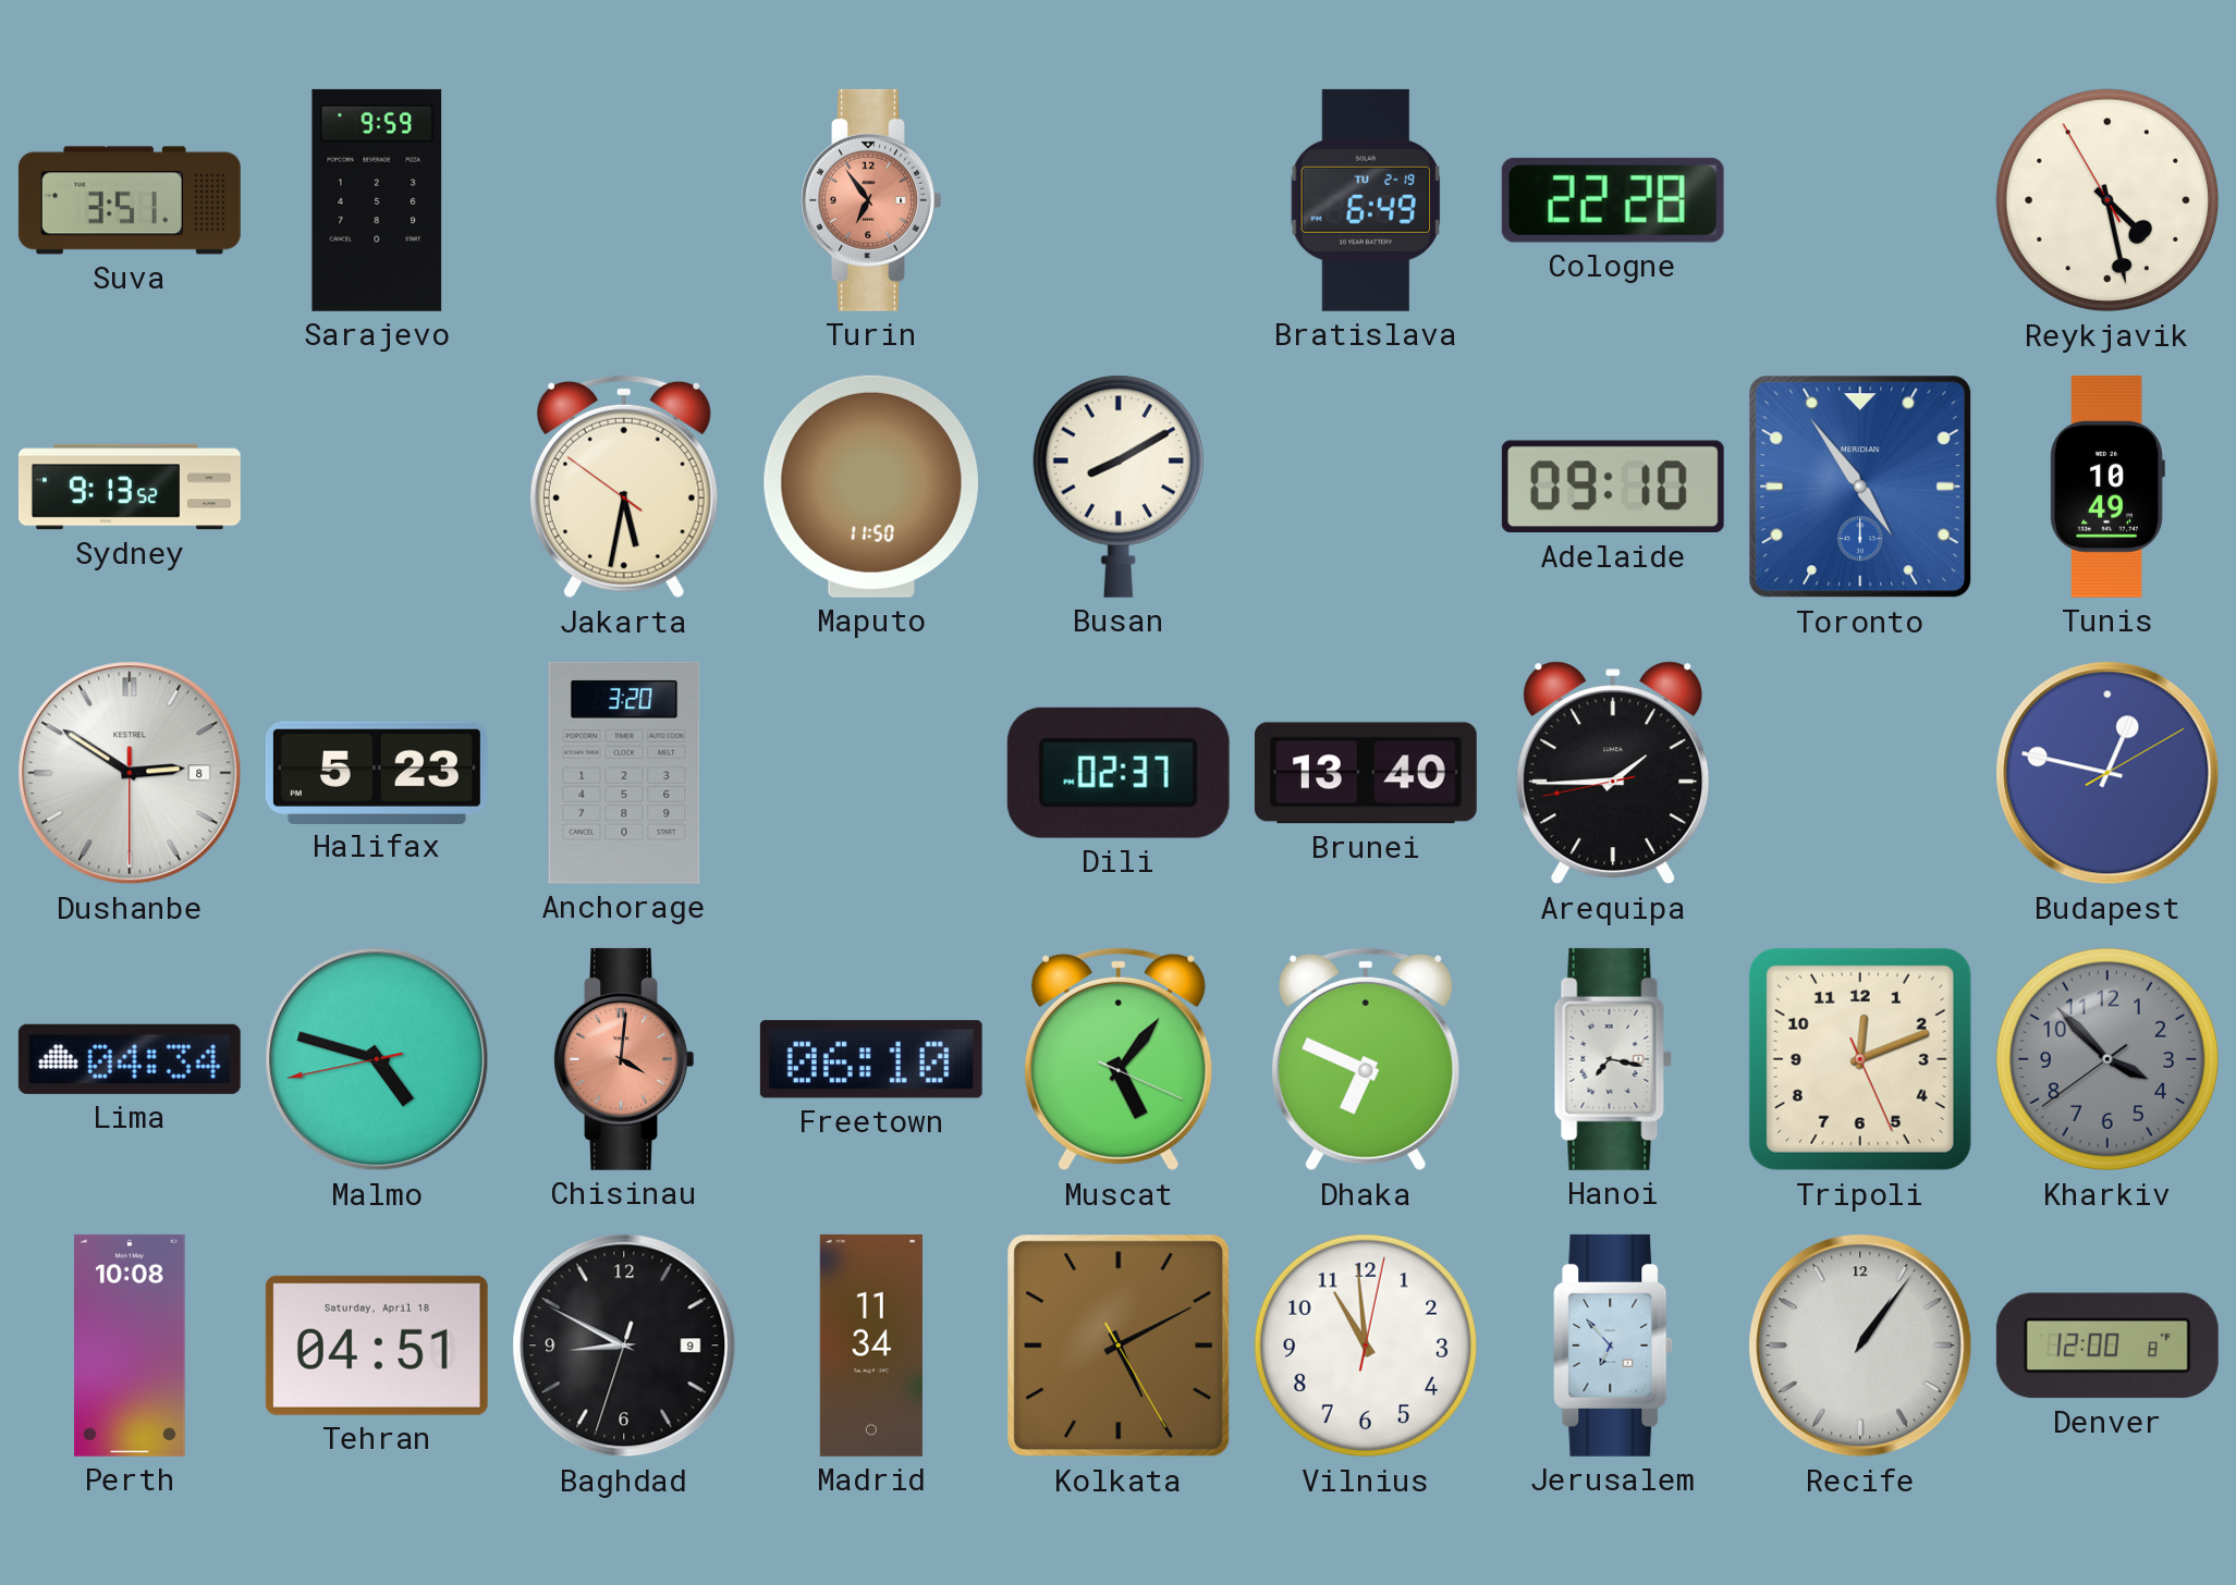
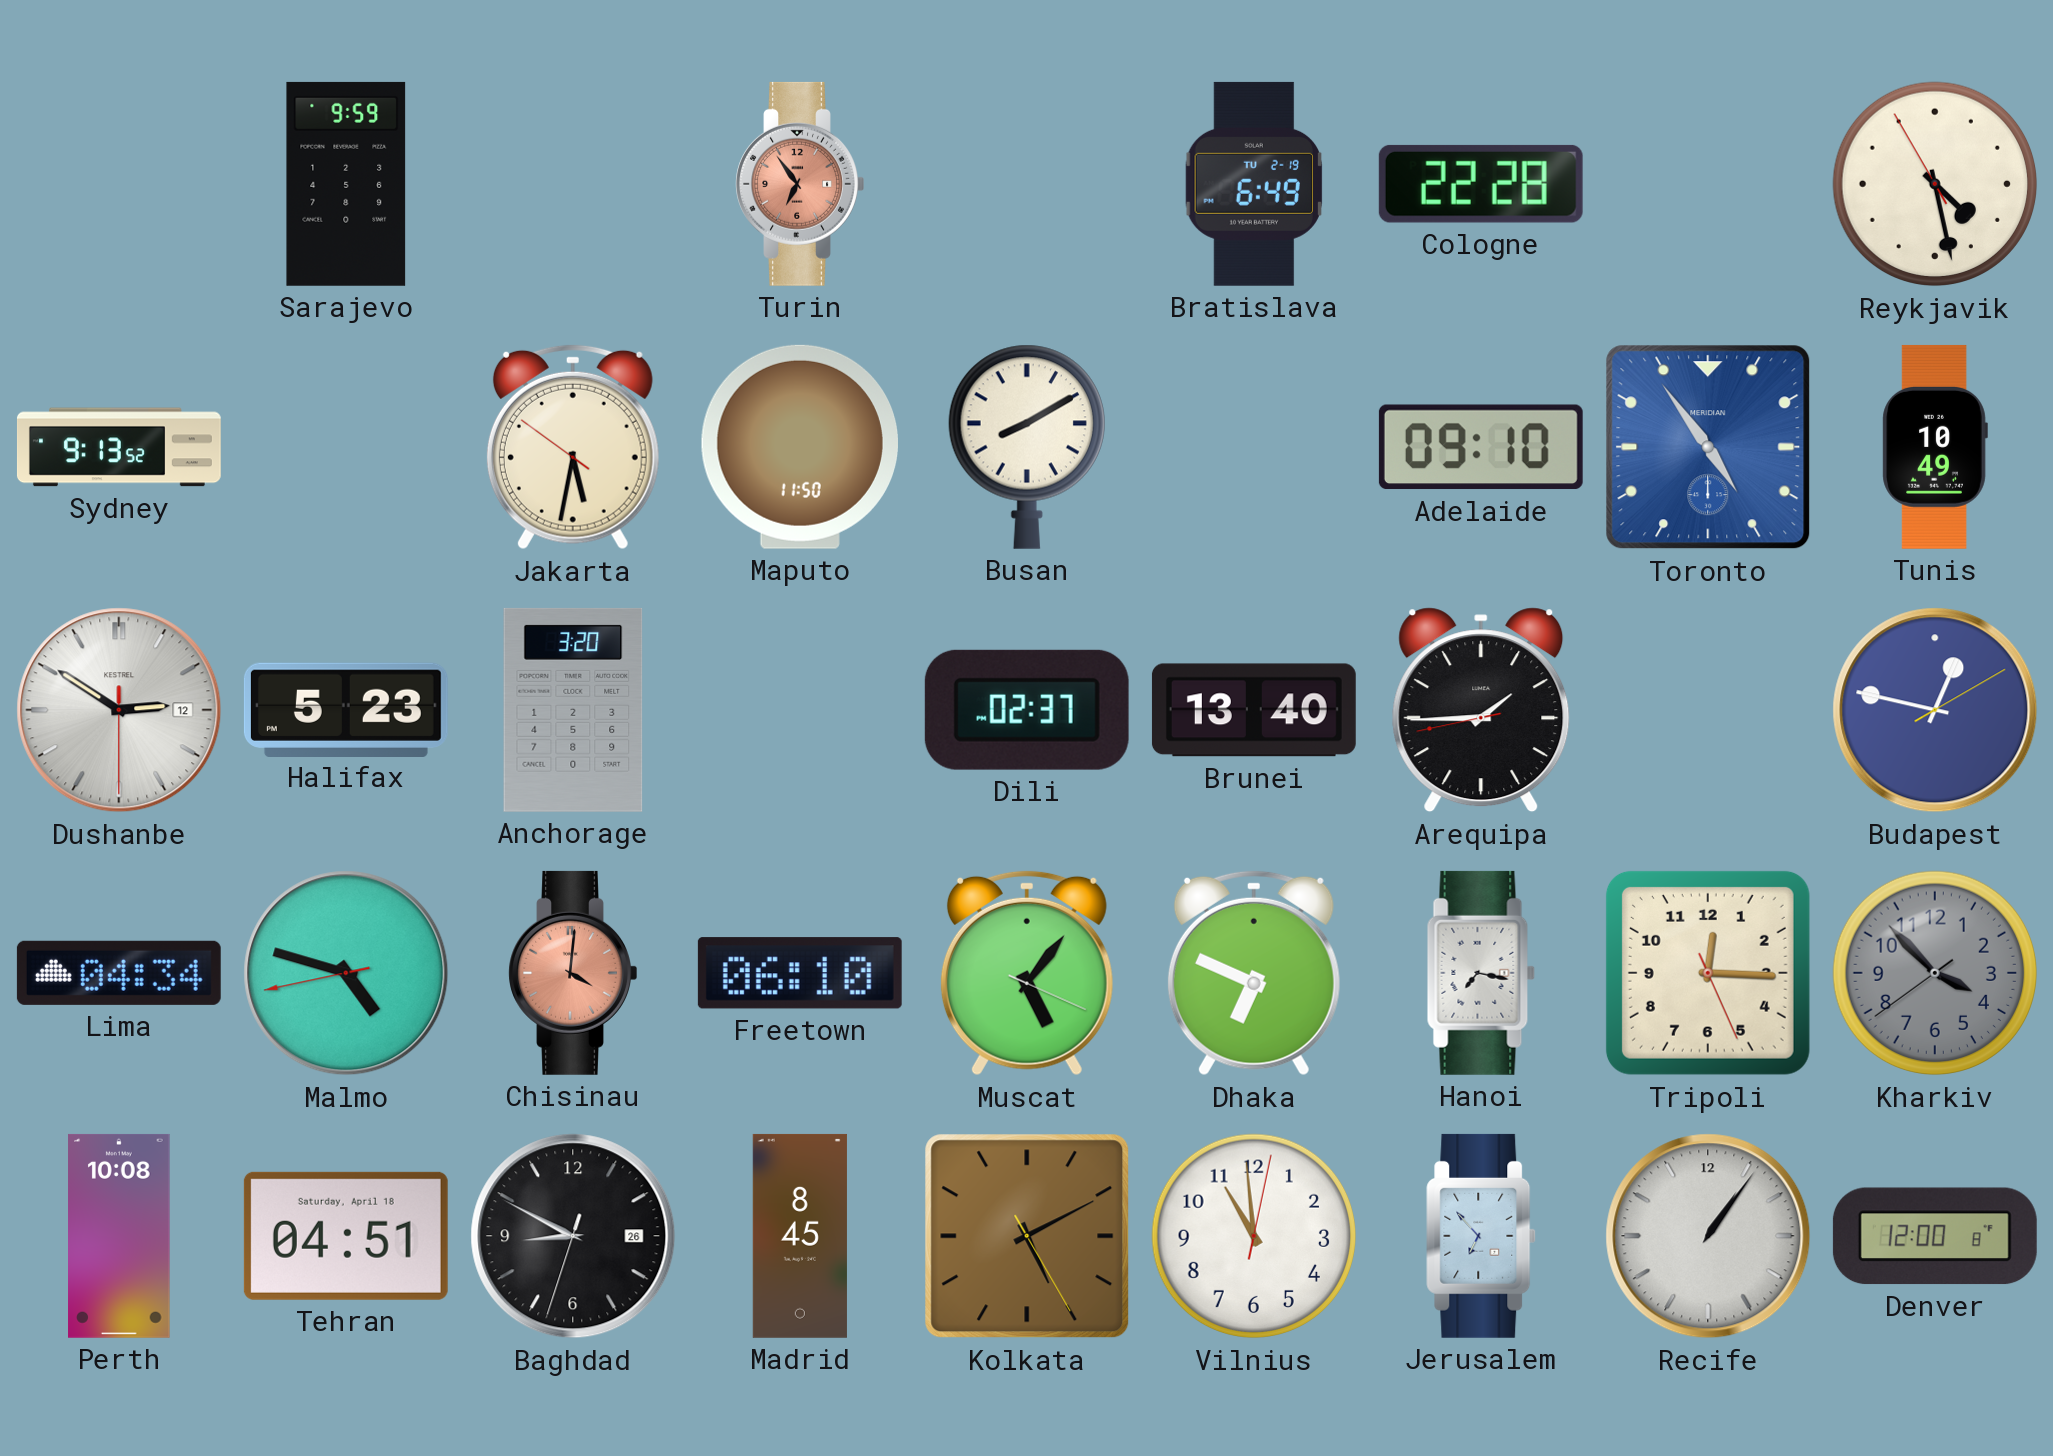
Suva: 3:51 -> none
Dushanbe date: 8 -> 12
Tripoli: 12:11 -> 12:15
Baghdad date: 9 -> 26
Madrid: 11:34 -> 8:45
